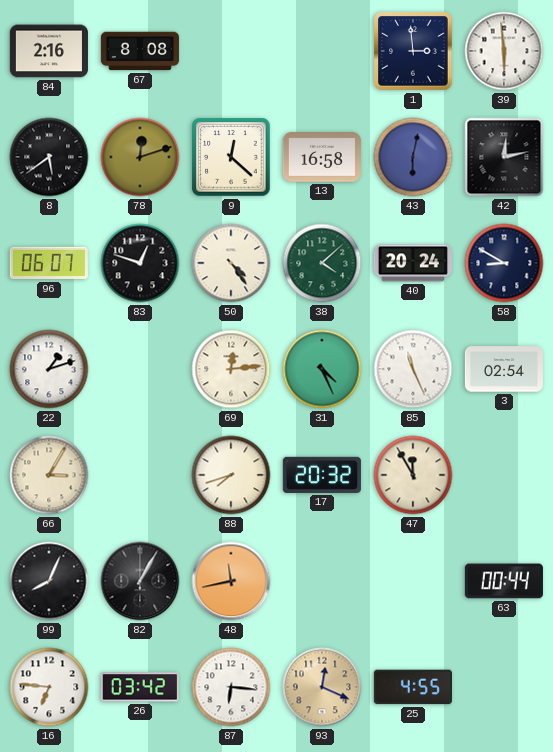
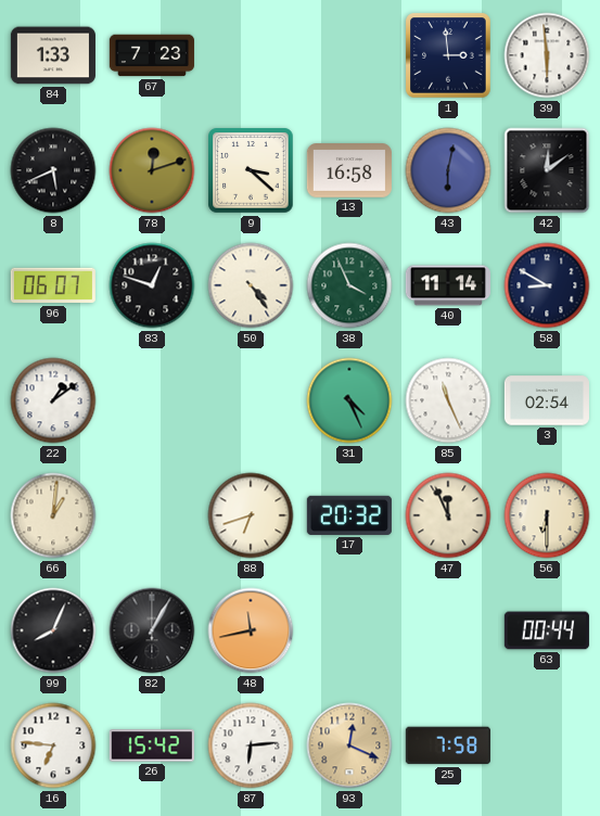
84: 2:16 -> 1:33
67: 8:08 -> 7:23
8: 5:39 -> 5:41
9: 12:22 -> 3:22
42: 12:13 -> 12:09
38: 4:08 -> 3:56
40: 20:24 -> 11:14
22: 1:12 -> 1:09
69: 12:14 -> none
66: 3:05 -> 1:01
88: 7:42 -> 6:42
47: 11:55 -> 11:56
56: none -> 6:30
26: 03:42 -> 15:42
87: 6:16 -> 6:14
25: 4:55 -> 7:58
